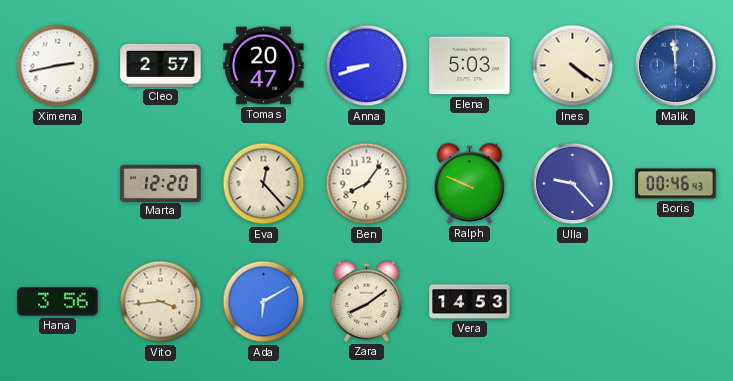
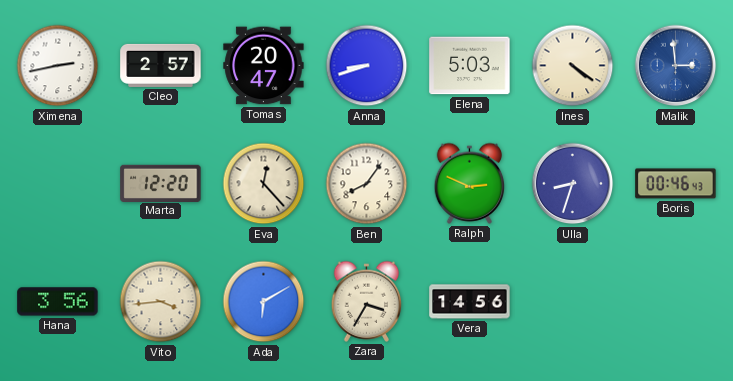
Malik: 11:59 -> 2:59
Ralph: 9:49 -> 2:49
Ulla: 9:23 -> 8:33
Zara: 8:09 -> 3:35
Vera: 14:53 -> 14:56
